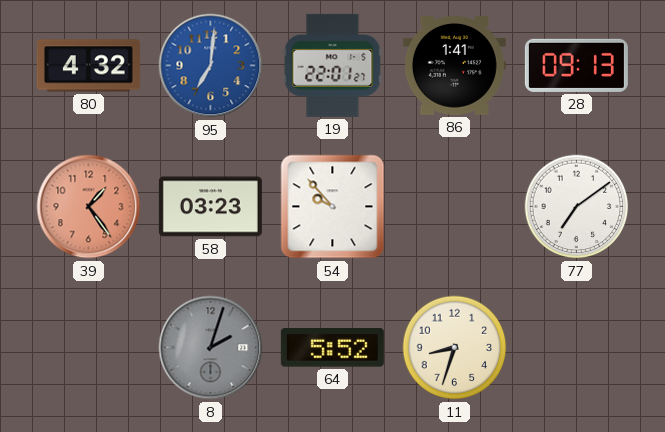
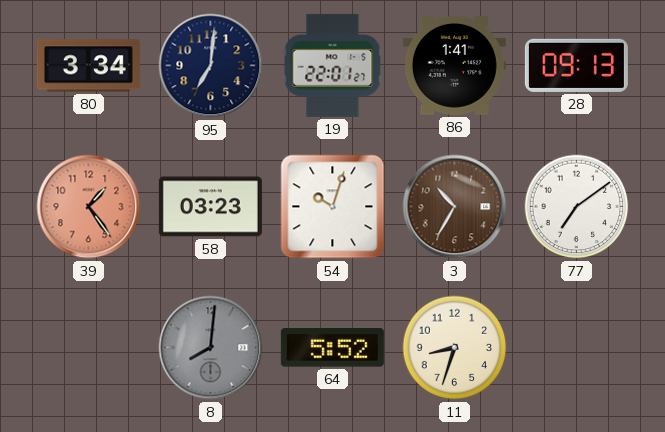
80: 4:32 -> 3:34
95 dial: blue -> navy
54: 9:53 -> 10:03
3: none -> 10:35
8: 2:03 -> 8:01
